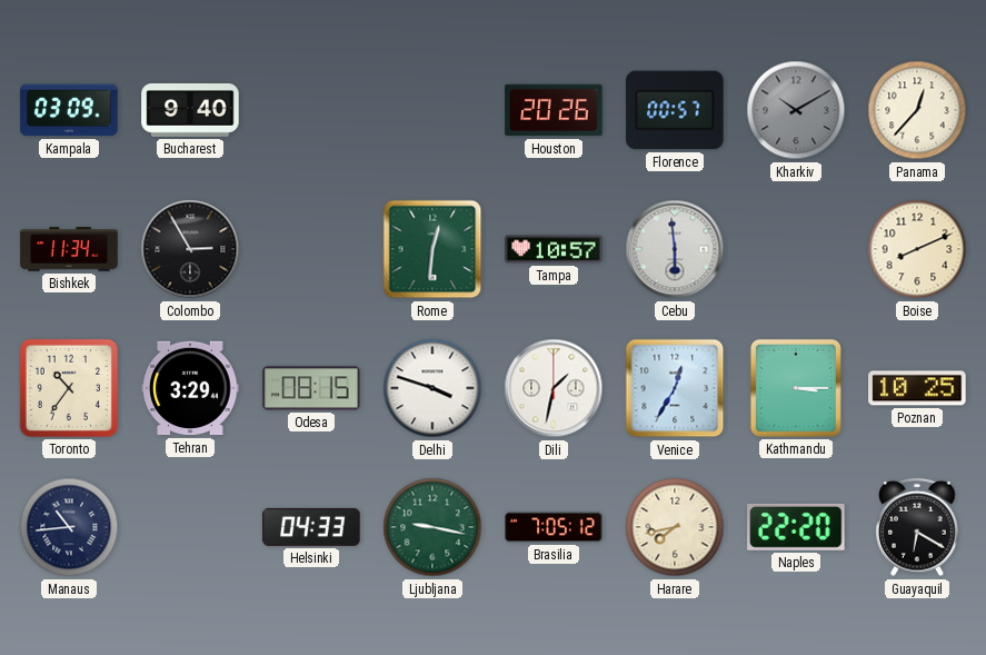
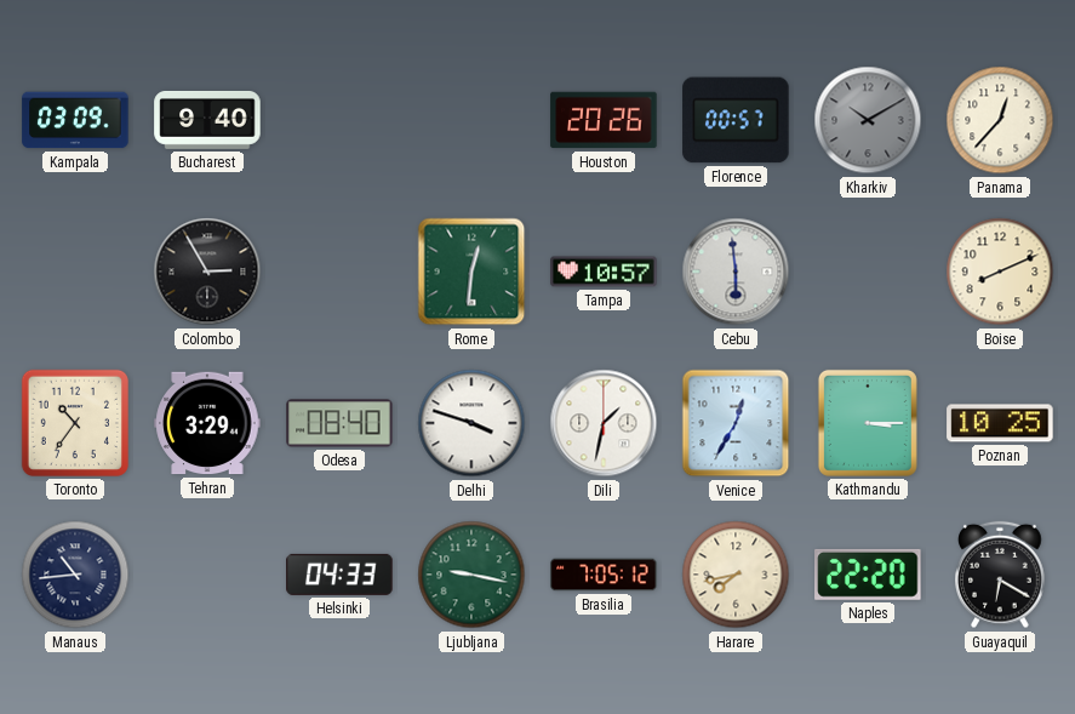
Bishkek: 11:34 -> none
Odesa: 08:15 -> 08:40
